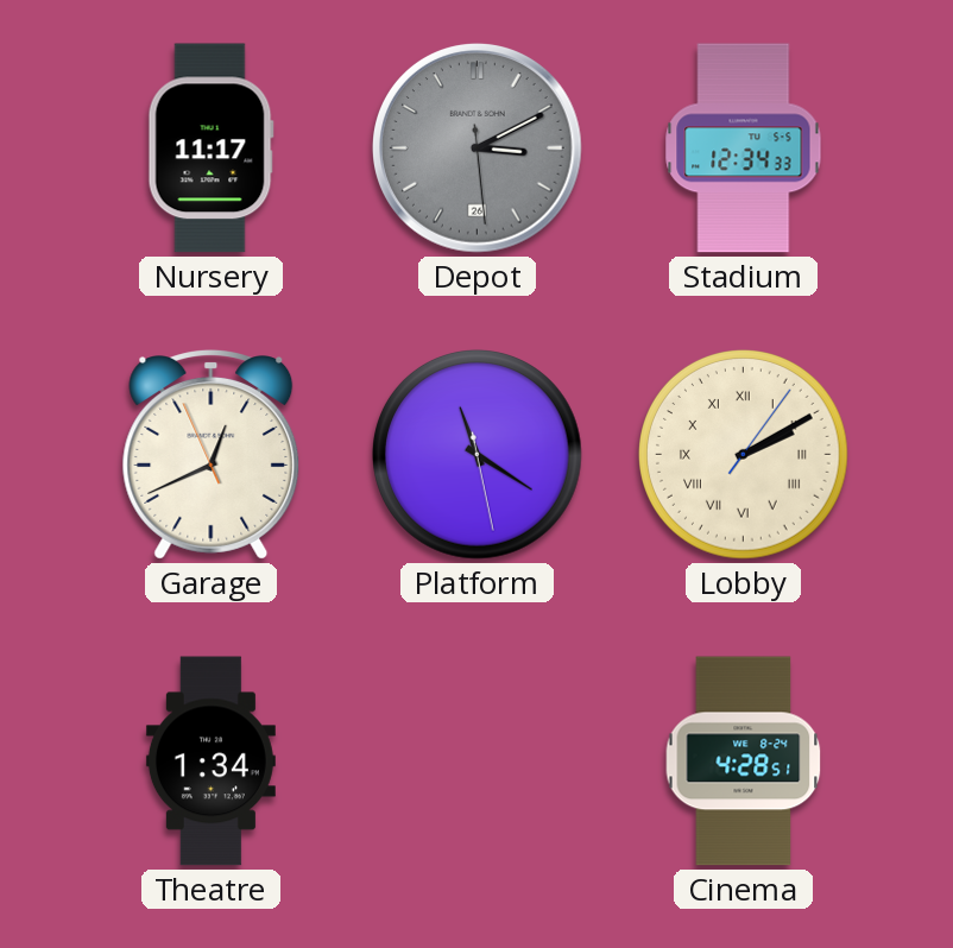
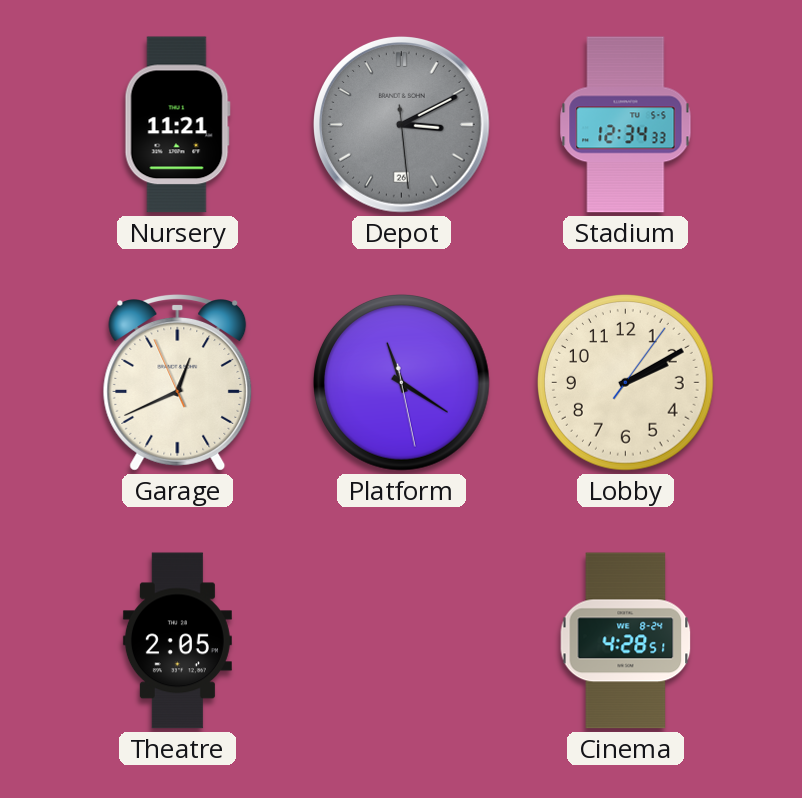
Nursery: 11:17 -> 11:21
Lobby numerals: Roman -> Arabic
Theatre: 1:34 -> 2:05
